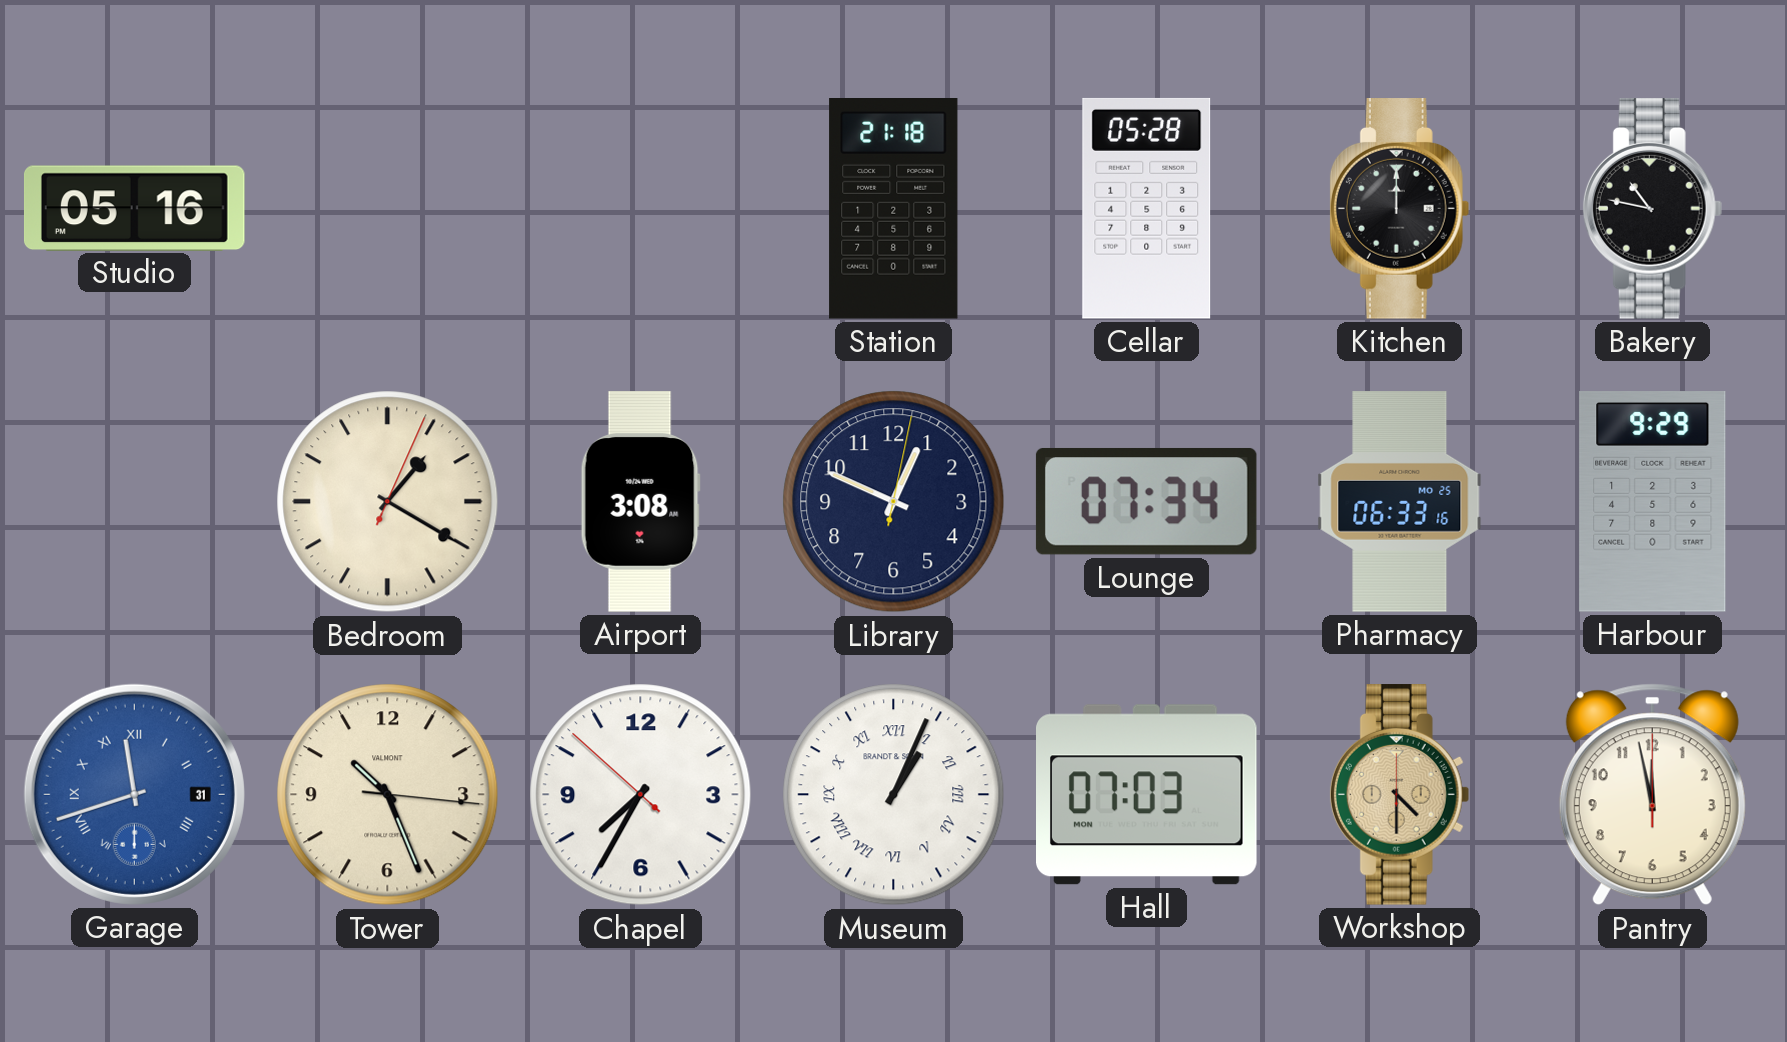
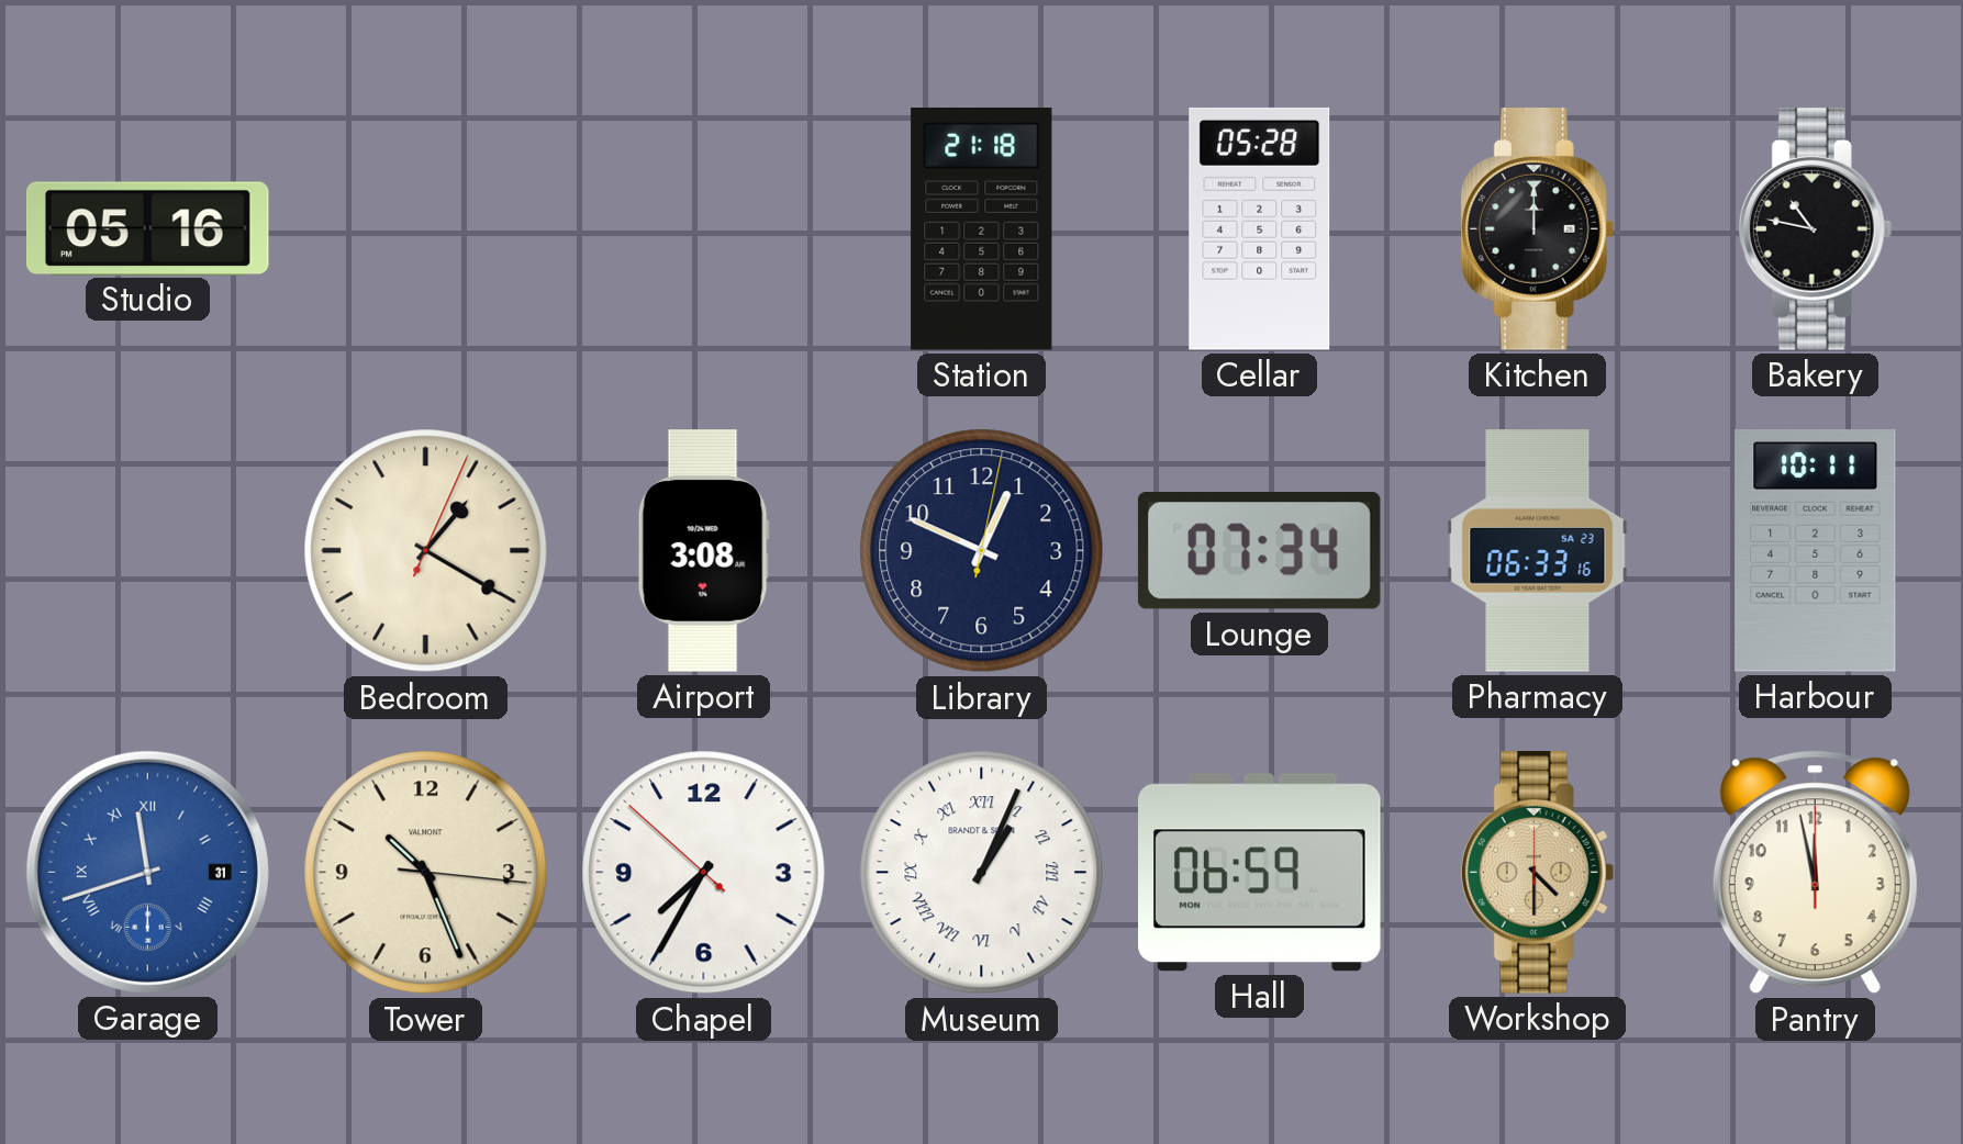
Pharmacy date: MO 25 -> SA 23
Harbour: 9:29 -> 10:11
Hall: 07:03 -> 06:59
